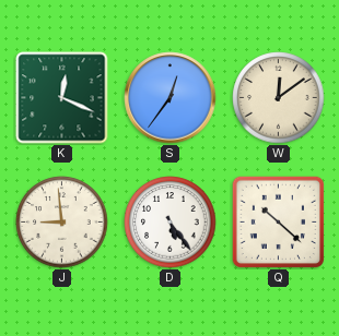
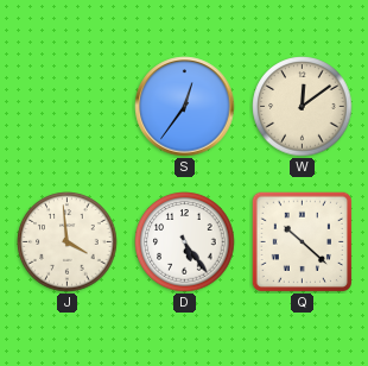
K: 12:19 -> none
J: 8:59 -> 3:59
